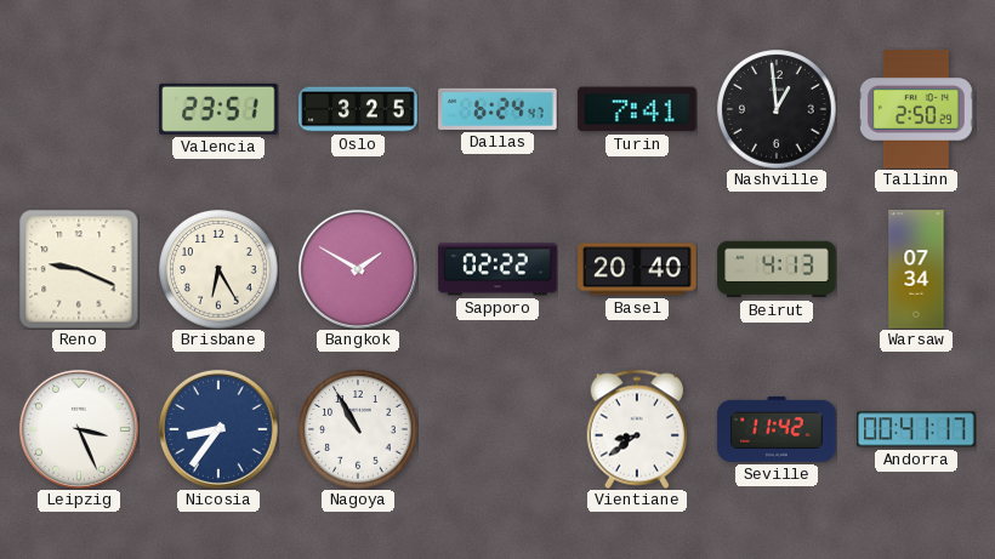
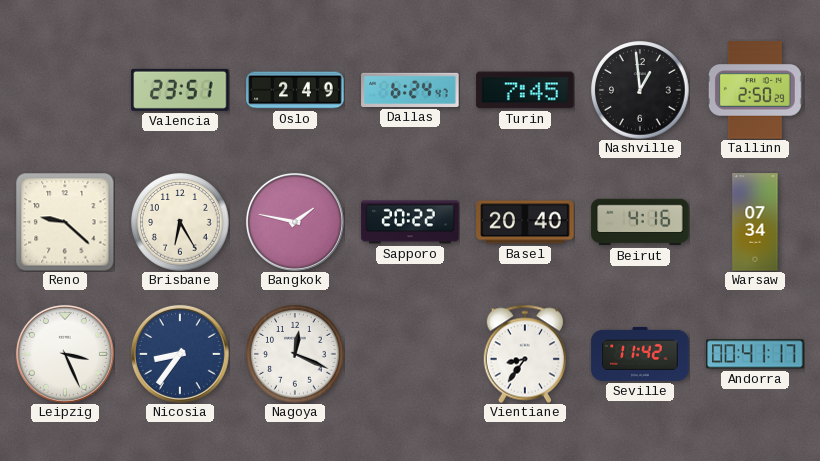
Oslo: 3:25 -> 2:49
Turin: 7:41 -> 7:45
Reno: 9:19 -> 9:22
Bangkok: 1:50 -> 1:47
Sapporo: 02:22 -> 20:22
Beirut: 4:13 -> 4:16
Nagoya: 10:55 -> 12:19
Vientiane: 8:39 -> 8:36
